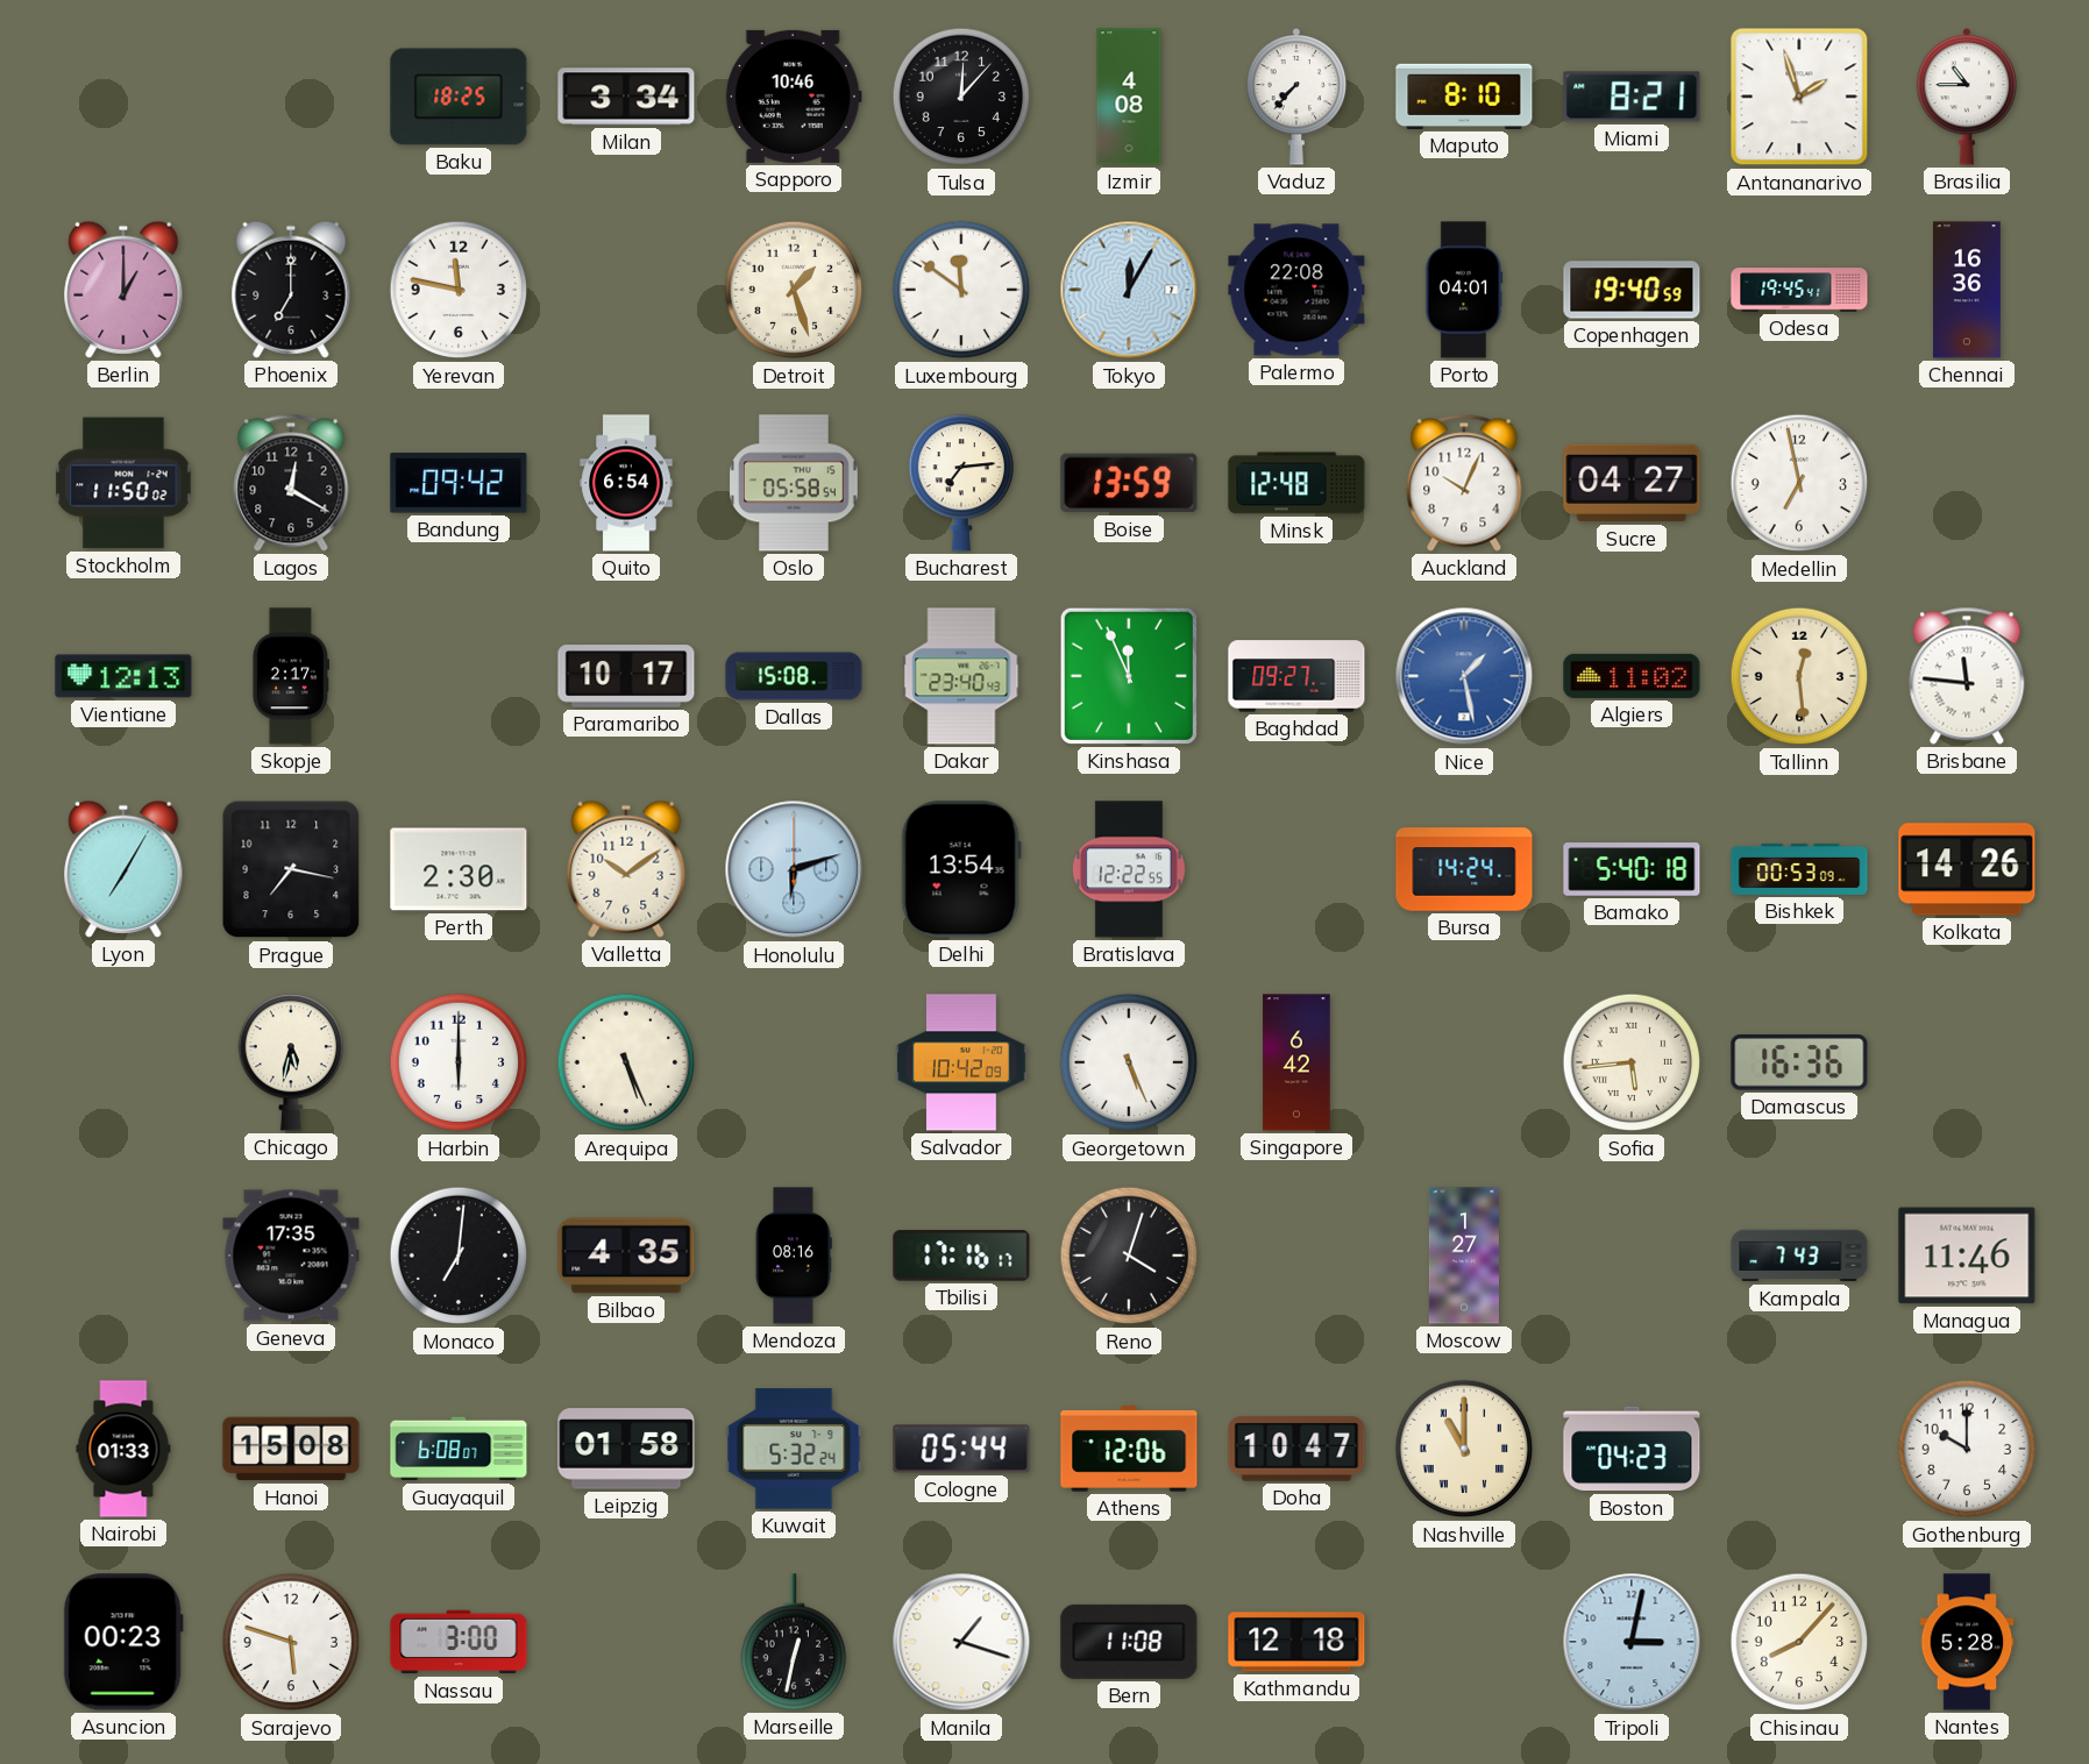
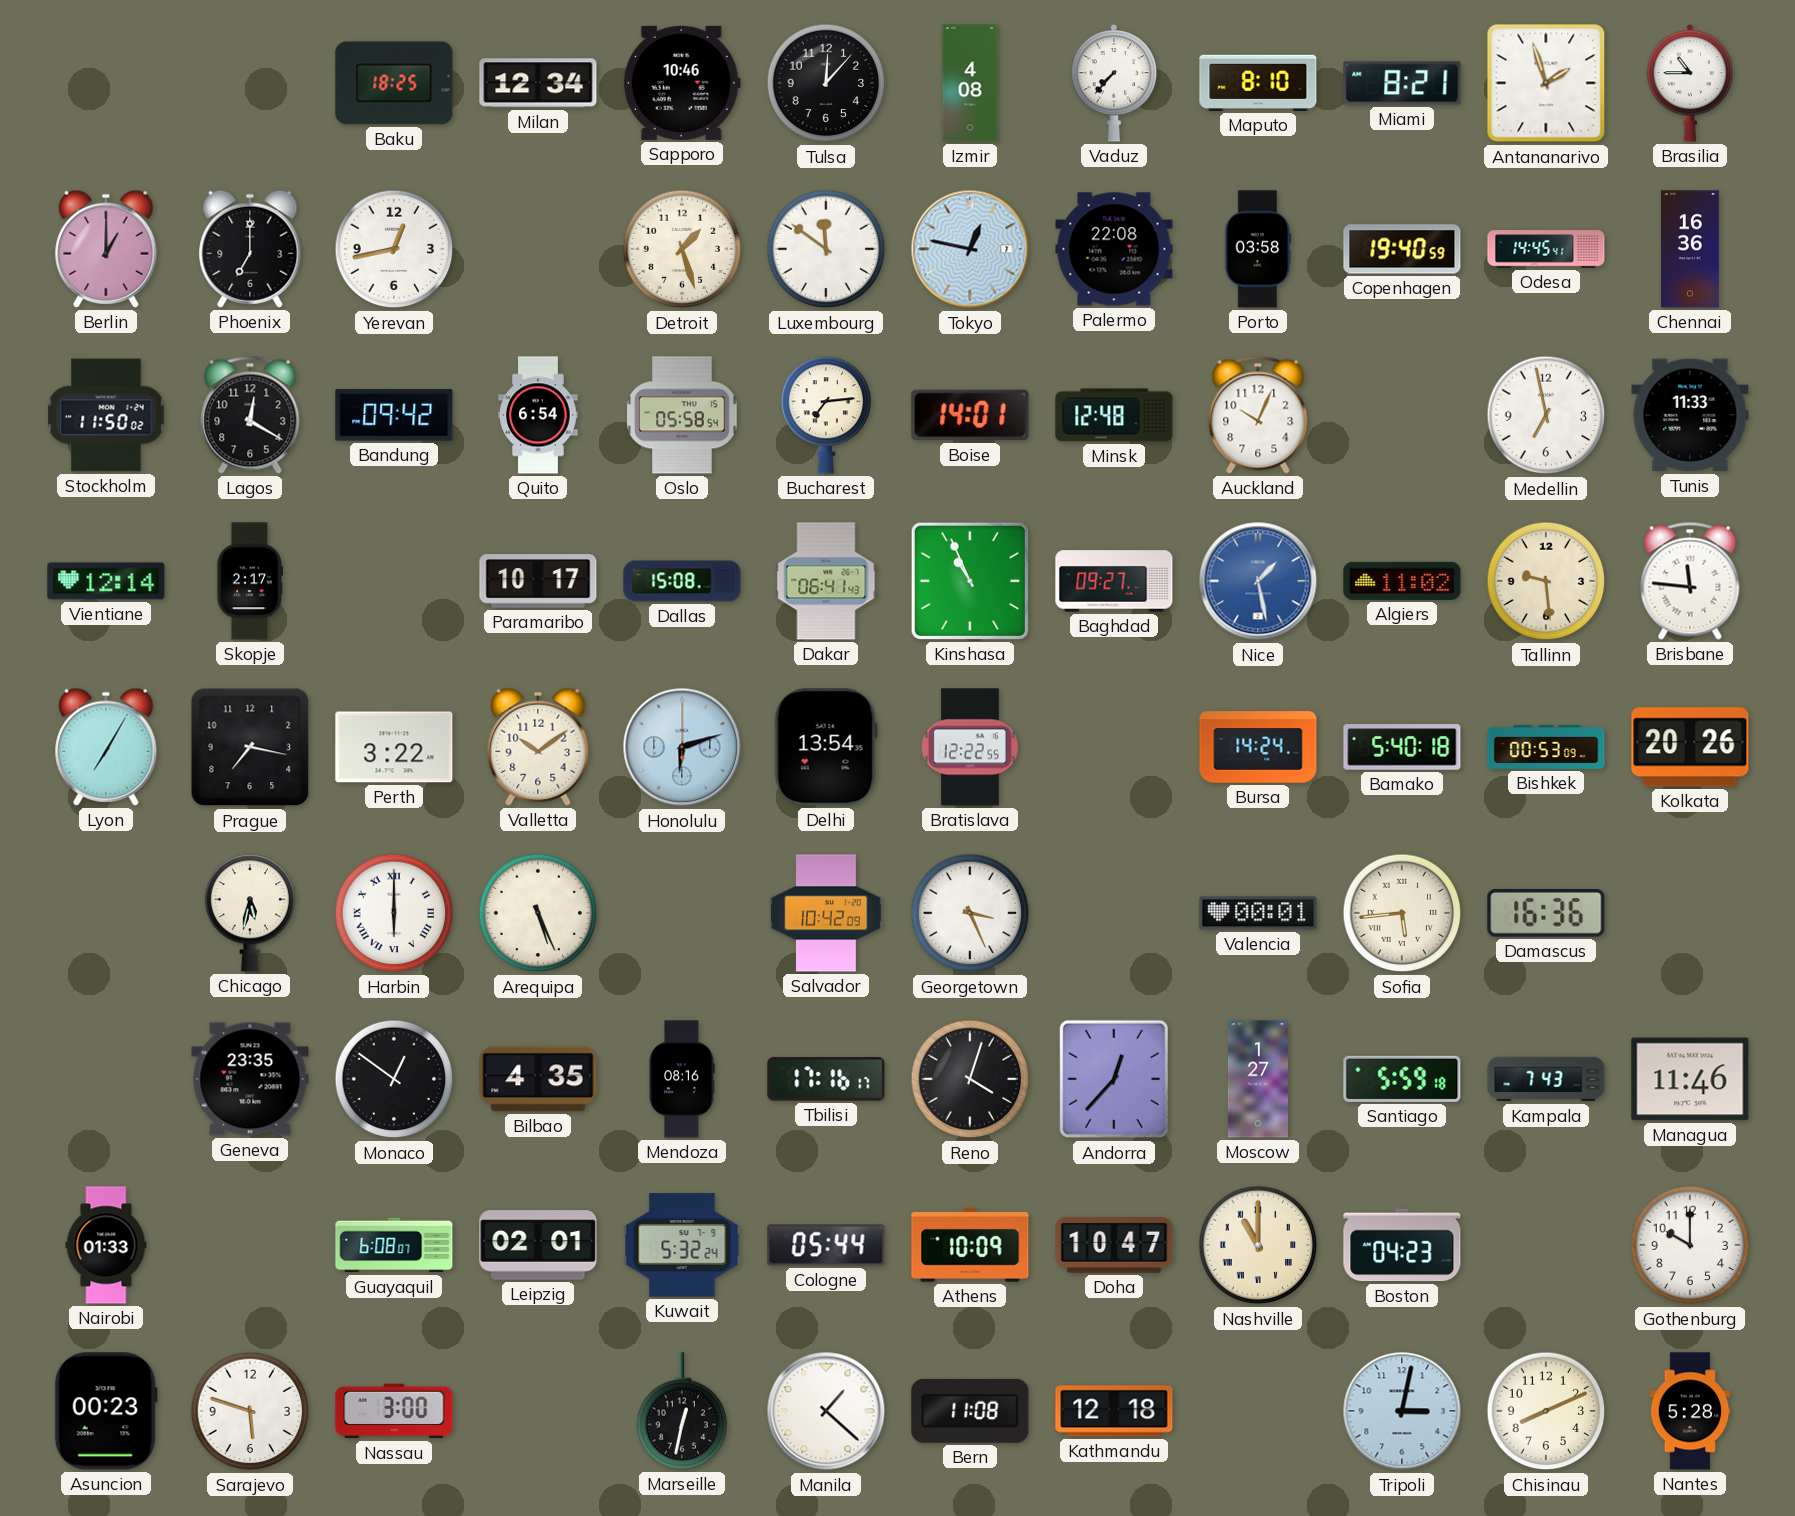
Milan: 3:34 -> 12:34
Yerevan: 11:47 -> 12:43
Tokyo: 12:05 -> 12:47
Porto: 04:01 -> 03:58
Odesa: 19:45 -> 14:45
Boise: 13:59 -> 14:01
Sucre: 04:27 -> none
Tunis: none -> 11:33
Vientiane: 12:13 -> 12:14
Dakar: 23:40 -> 06:41
Kinshasa: 11:56 -> 10:56
Tallinn: 12:29 -> 9:29
Perth: 2:30 -> 3:22
Kolkata: 14:26 -> 20:26
Harbin numerals: Arabic -> Roman
Georgetown: 5:26 -> 3:26
Singapore: 6:42 -> none
Valencia: none -> 00:01
Geneva: 17:35 -> 23:35
Monaco: 7:01 -> 12:51
Andorra: none -> 12:37
Santiago: none -> 5:59
Hanoi: 15:08 -> none
Leipzig: 01:58 -> 02:01
Athens: 12:06 -> 10:09
Manila: 1:18 -> 1:22
Chisinau: 8:07 -> 8:11
